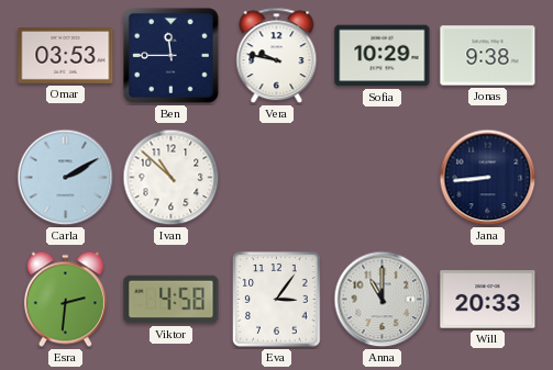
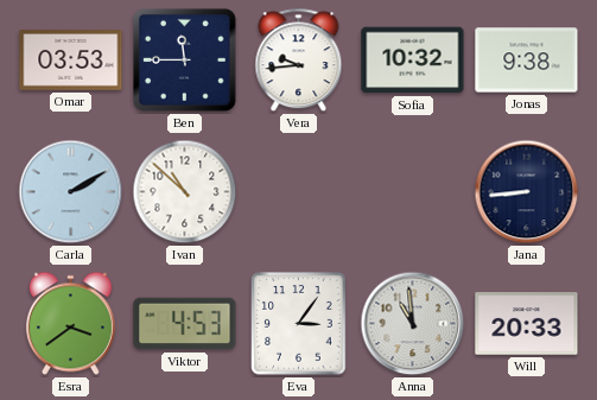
Vera: 9:47 -> 9:44
Sofia: 10:29 -> 10:32
Esra: 2:31 -> 3:39
Viktor: 4:58 -> 4:53
Anna: 11:00 -> 10:59
